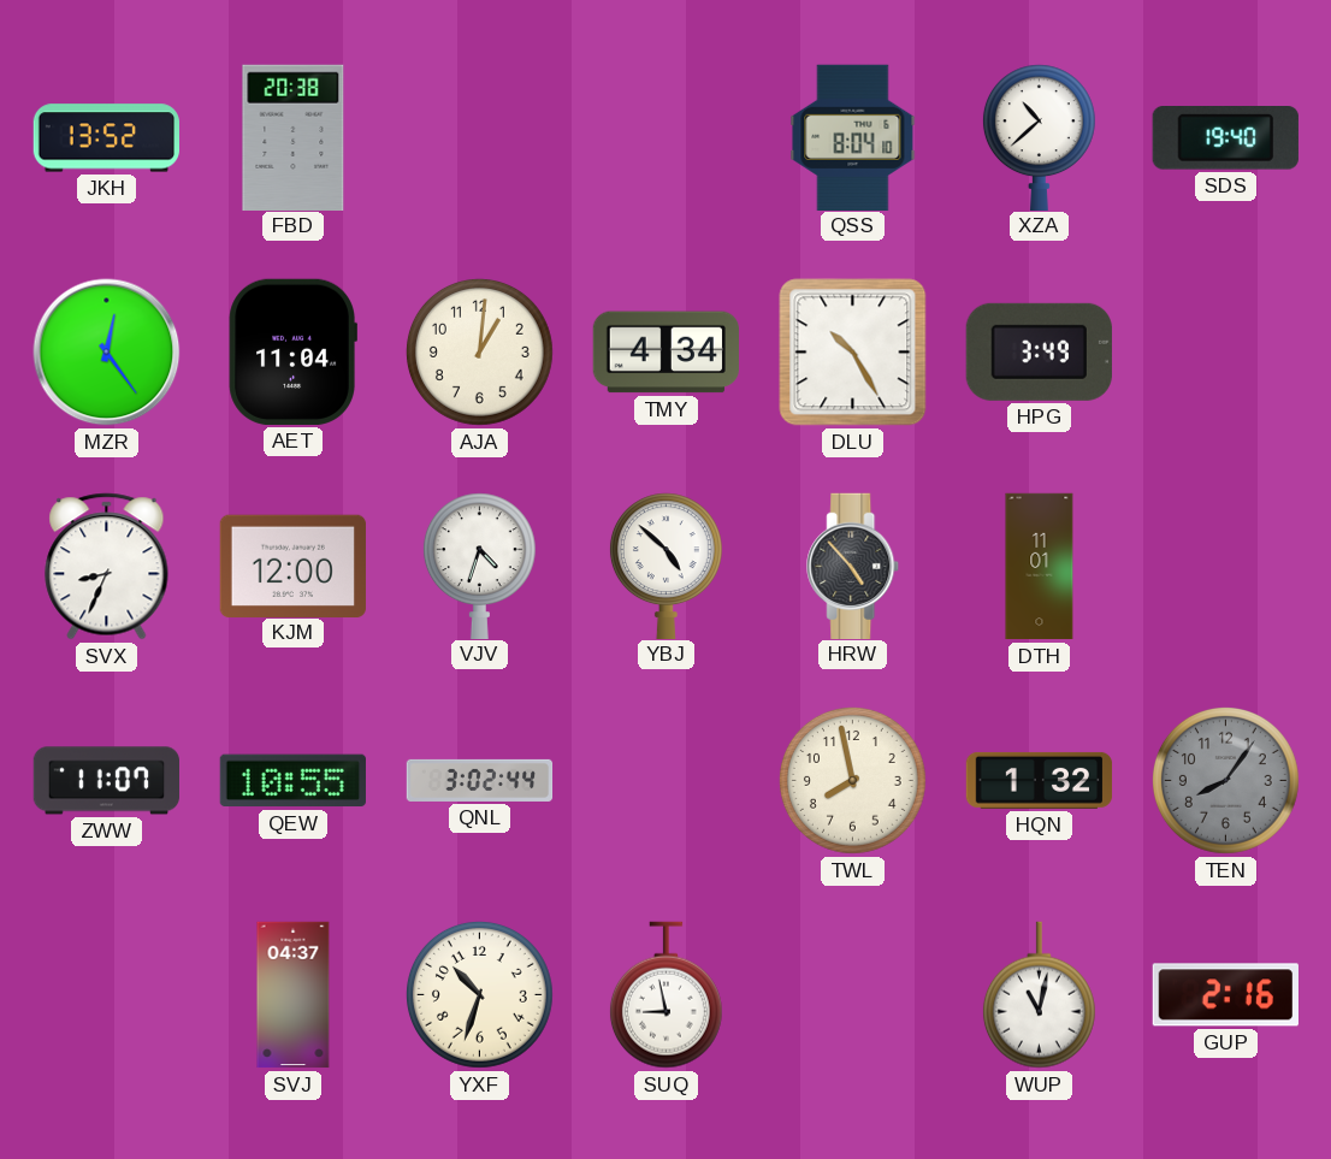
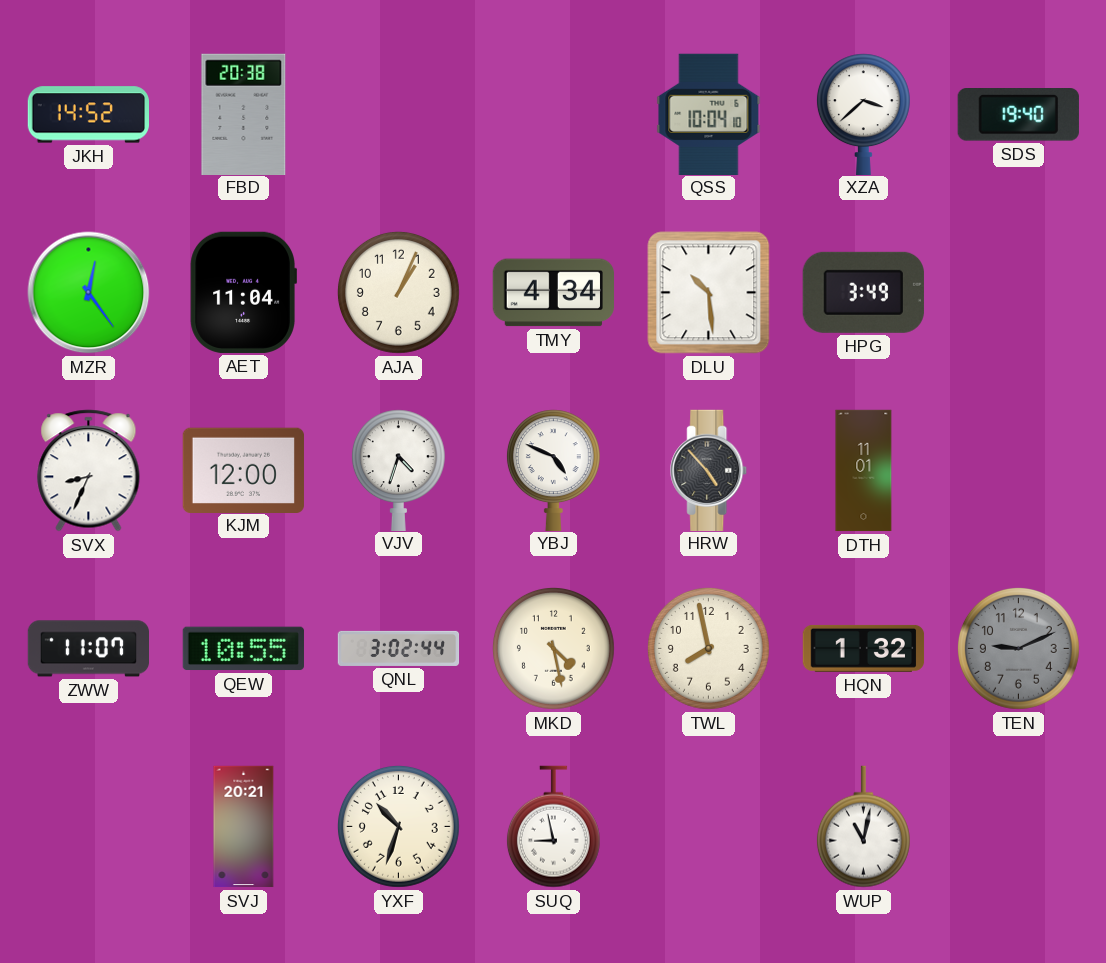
JKH: 13:52 -> 14:52
QSS: 8:04 -> 10:04
XZA: 10:38 -> 3:38
AJA: 1:01 -> 1:04
DLU: 10:25 -> 10:29
YBJ: 4:52 -> 4:49
MKD: none -> 4:28
TEN: 8:06 -> 9:11
SVJ: 04:37 -> 20:21
GUP: 2:16 -> none
